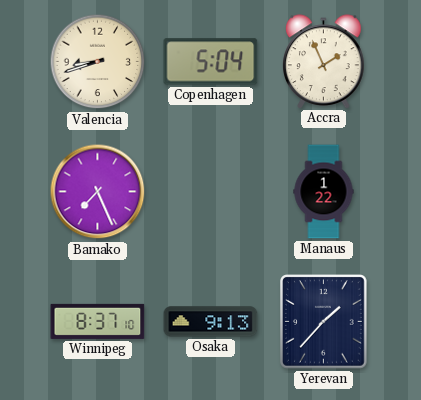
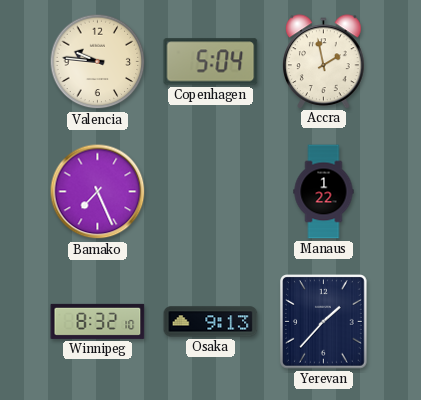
Valencia: 8:42 -> 9:46
Accra: 1:56 -> 1:58
Winnipeg: 8:37 -> 8:32
